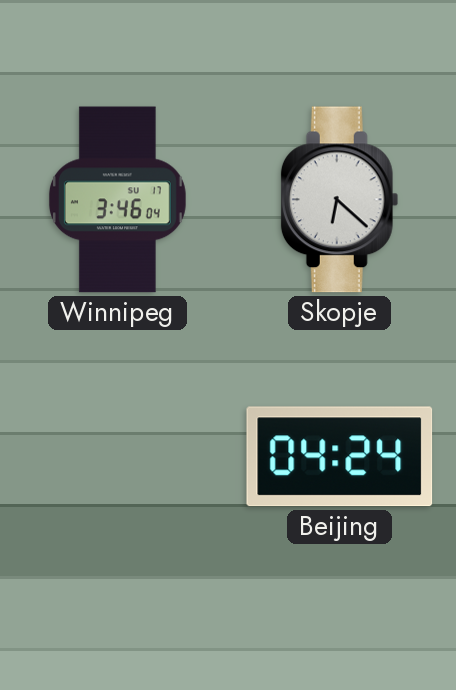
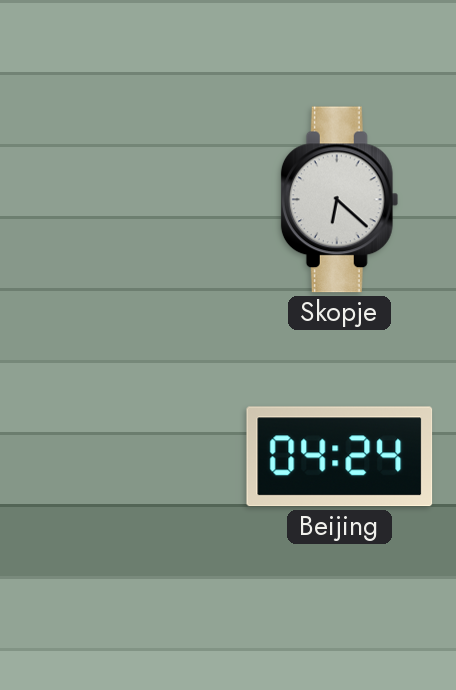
Winnipeg: 3:46 -> none
